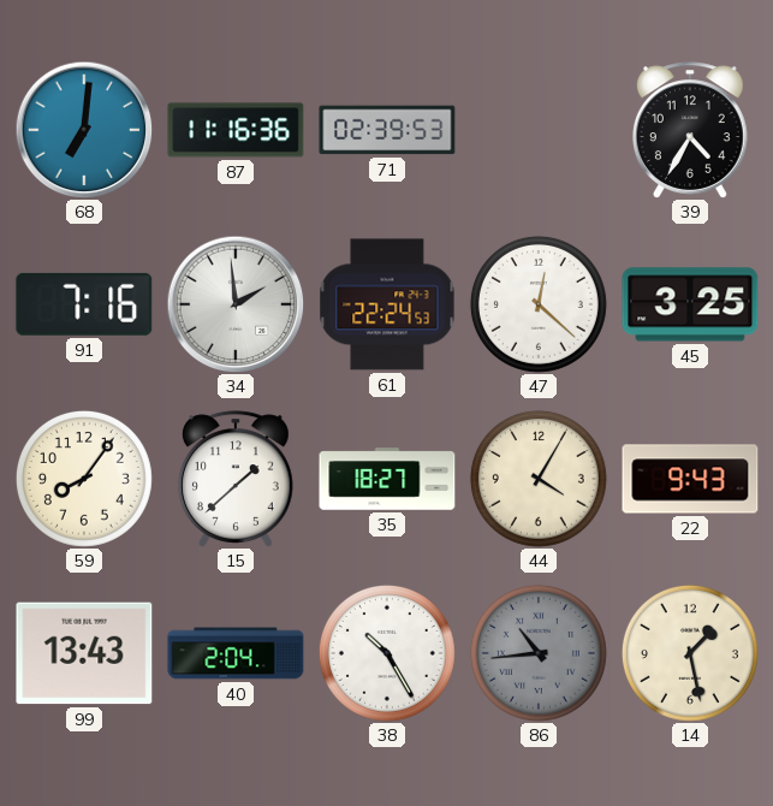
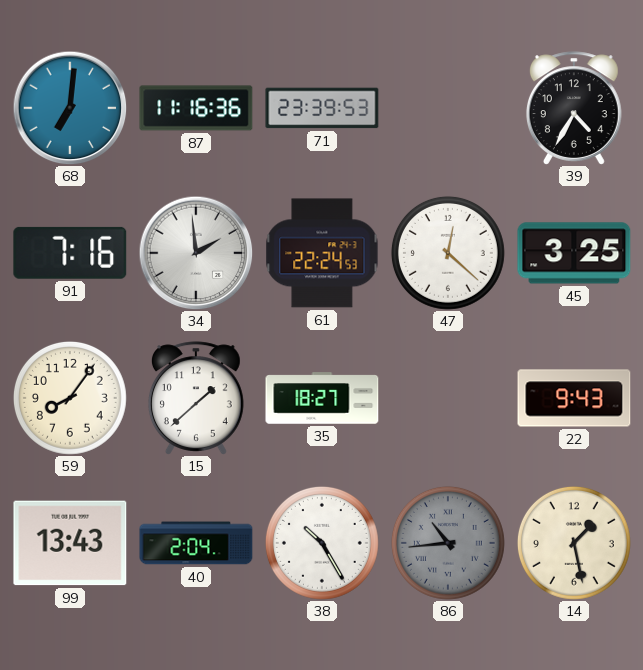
71: 02:39 -> 23:39
44: 4:05 -> none
